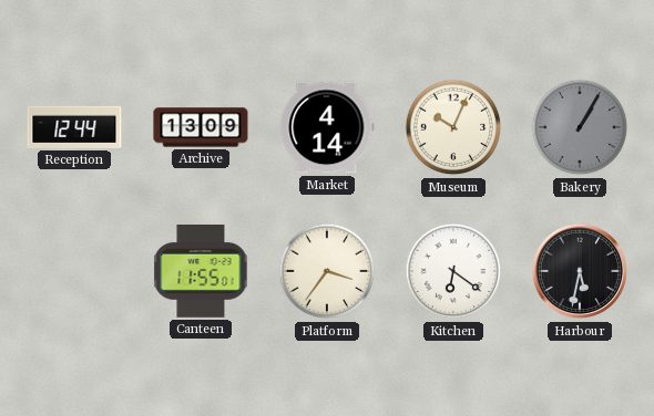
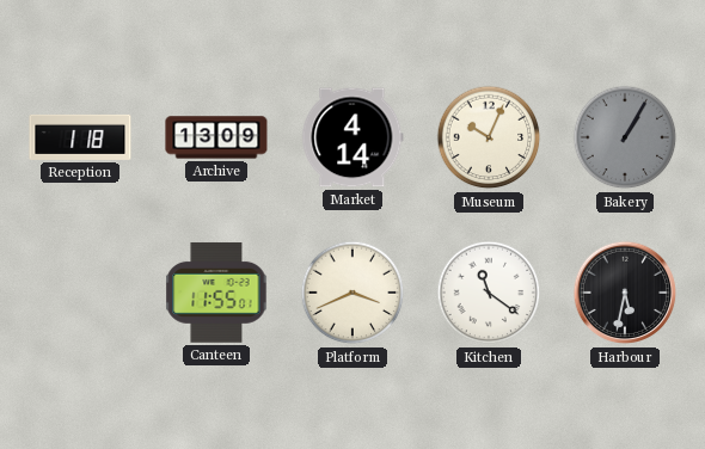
Reception: 12:44 -> 1:18
Platform: 3:36 -> 3:41
Kitchen: 6:21 -> 11:21
